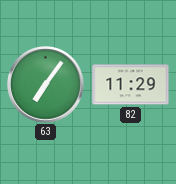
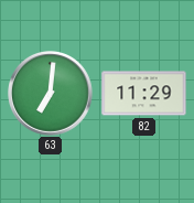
63: 7:06 -> 7:01
